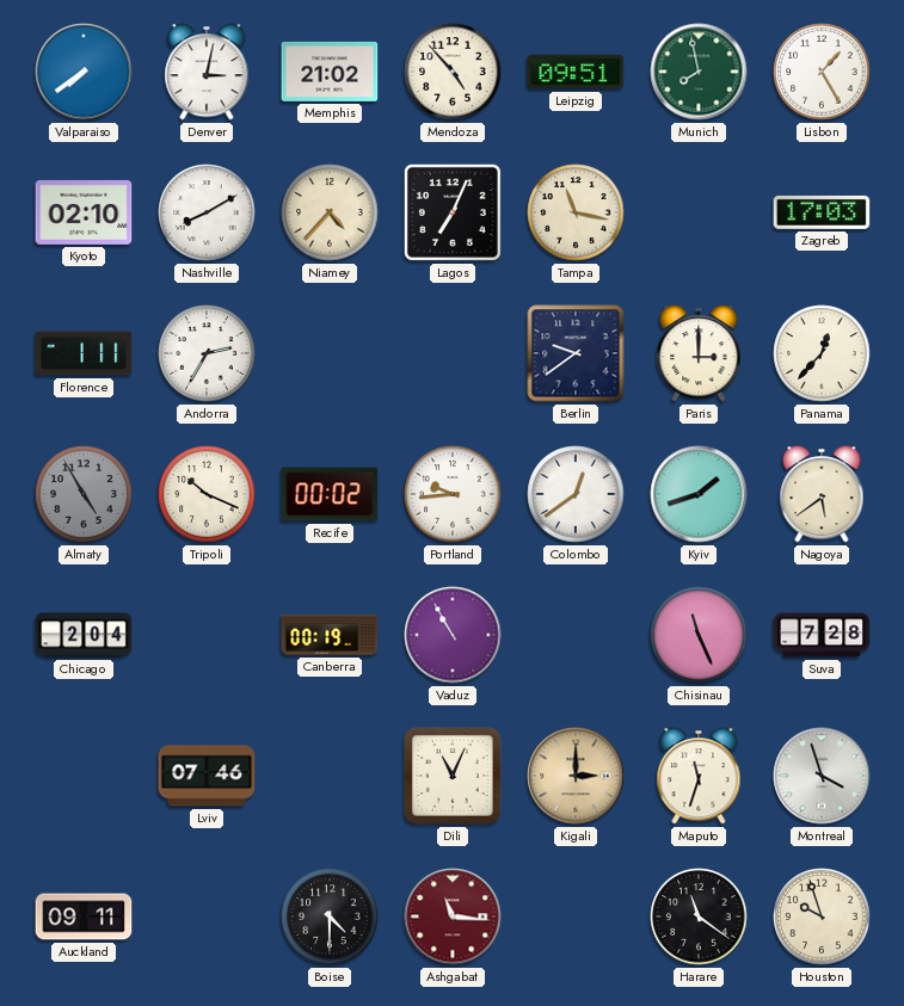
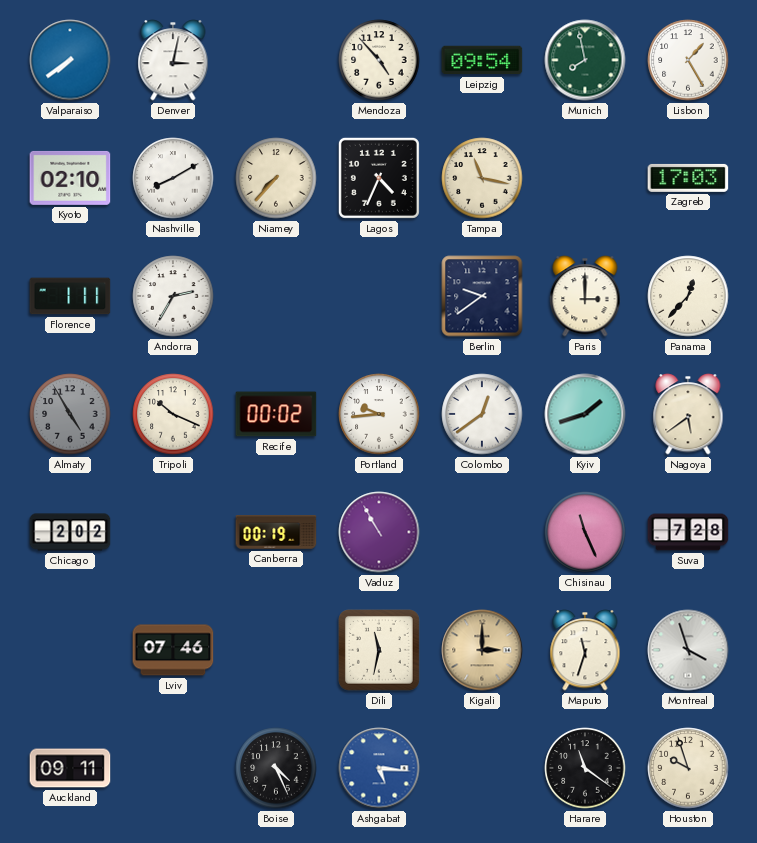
Memphis: 21:02 -> none
Leipzig: 09:51 -> 09:54
Niamey: 4:37 -> 7:37
Lagos: 7:04 -> 4:34
Chicago: 2:04 -> 2:02
Dili: 11:04 -> 11:32
Boise: 4:30 -> 4:26
Ashgabat: 11:16 -> 5:16
Ashgabat dial: burgundy -> blue
